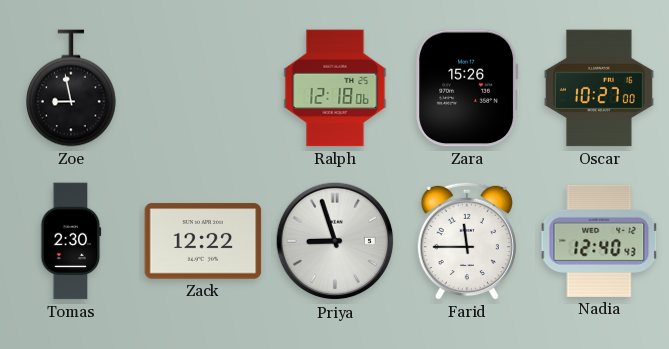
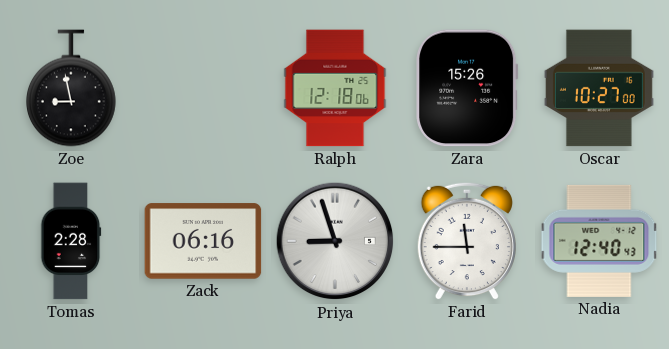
Tomas: 2:30 -> 2:28
Zack: 12:22 -> 06:16
